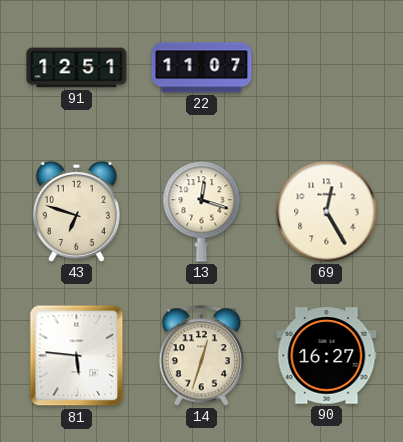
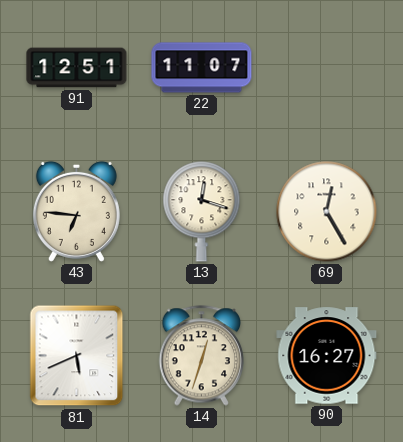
43: 6:48 -> 6:46
81: 5:46 -> 5:41
